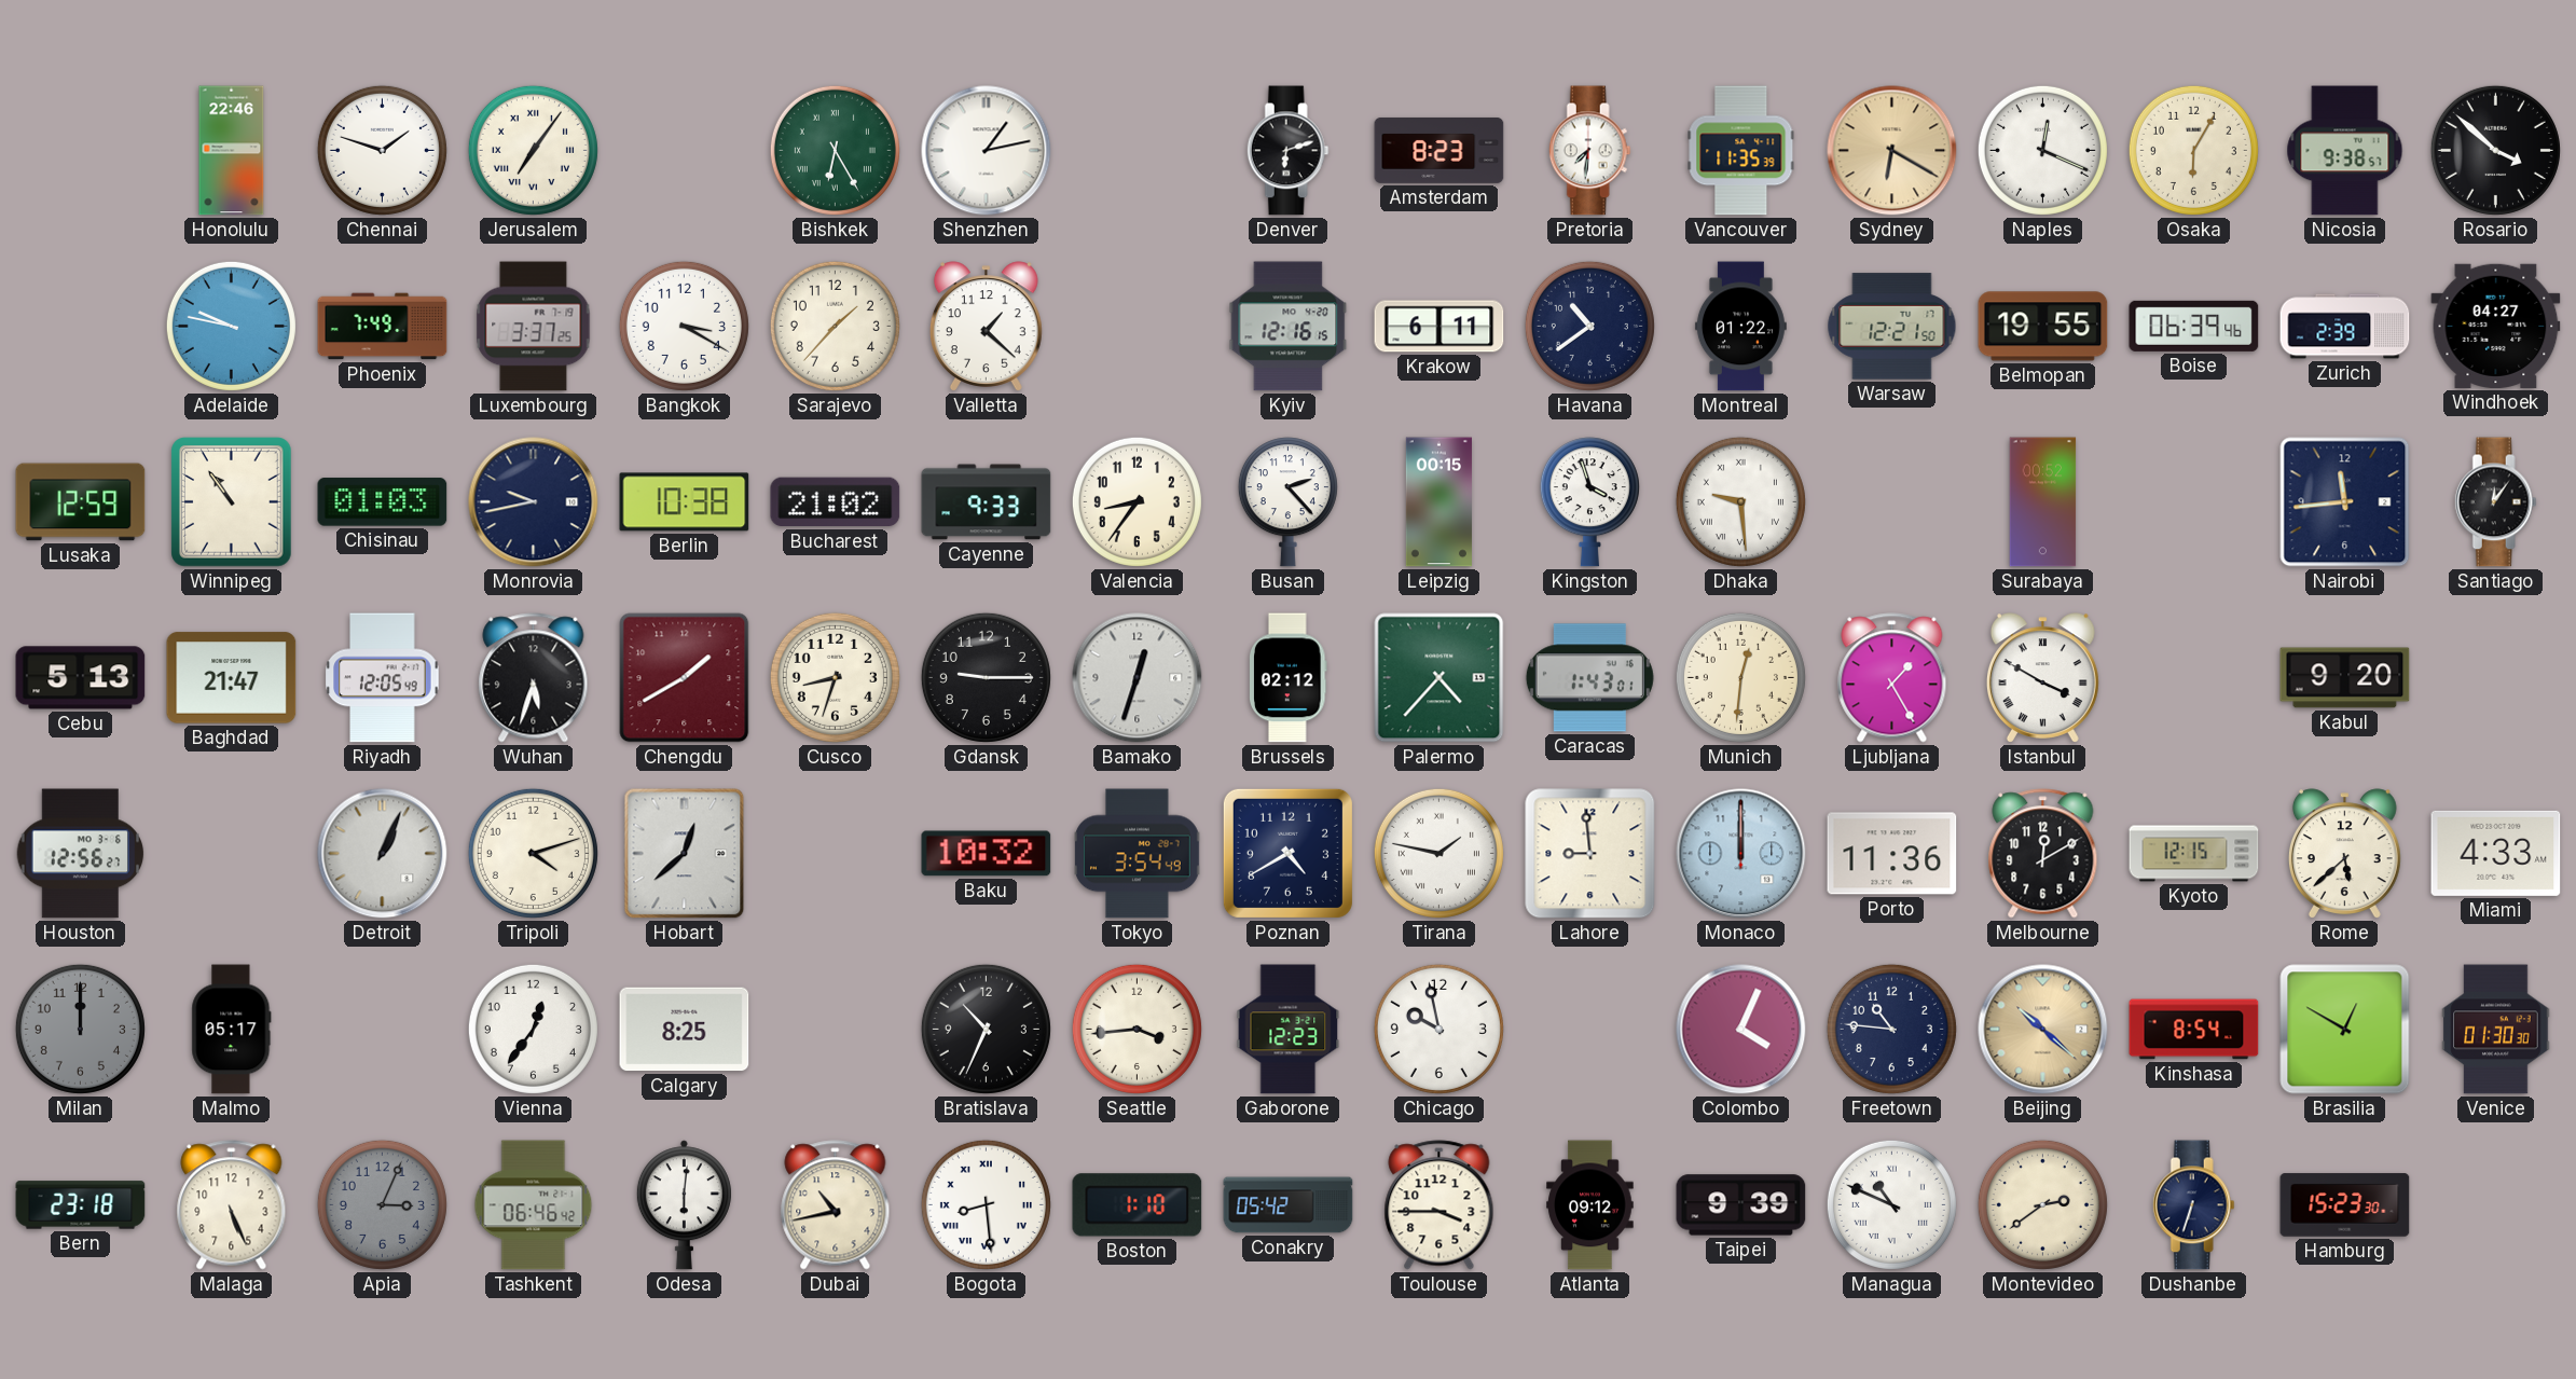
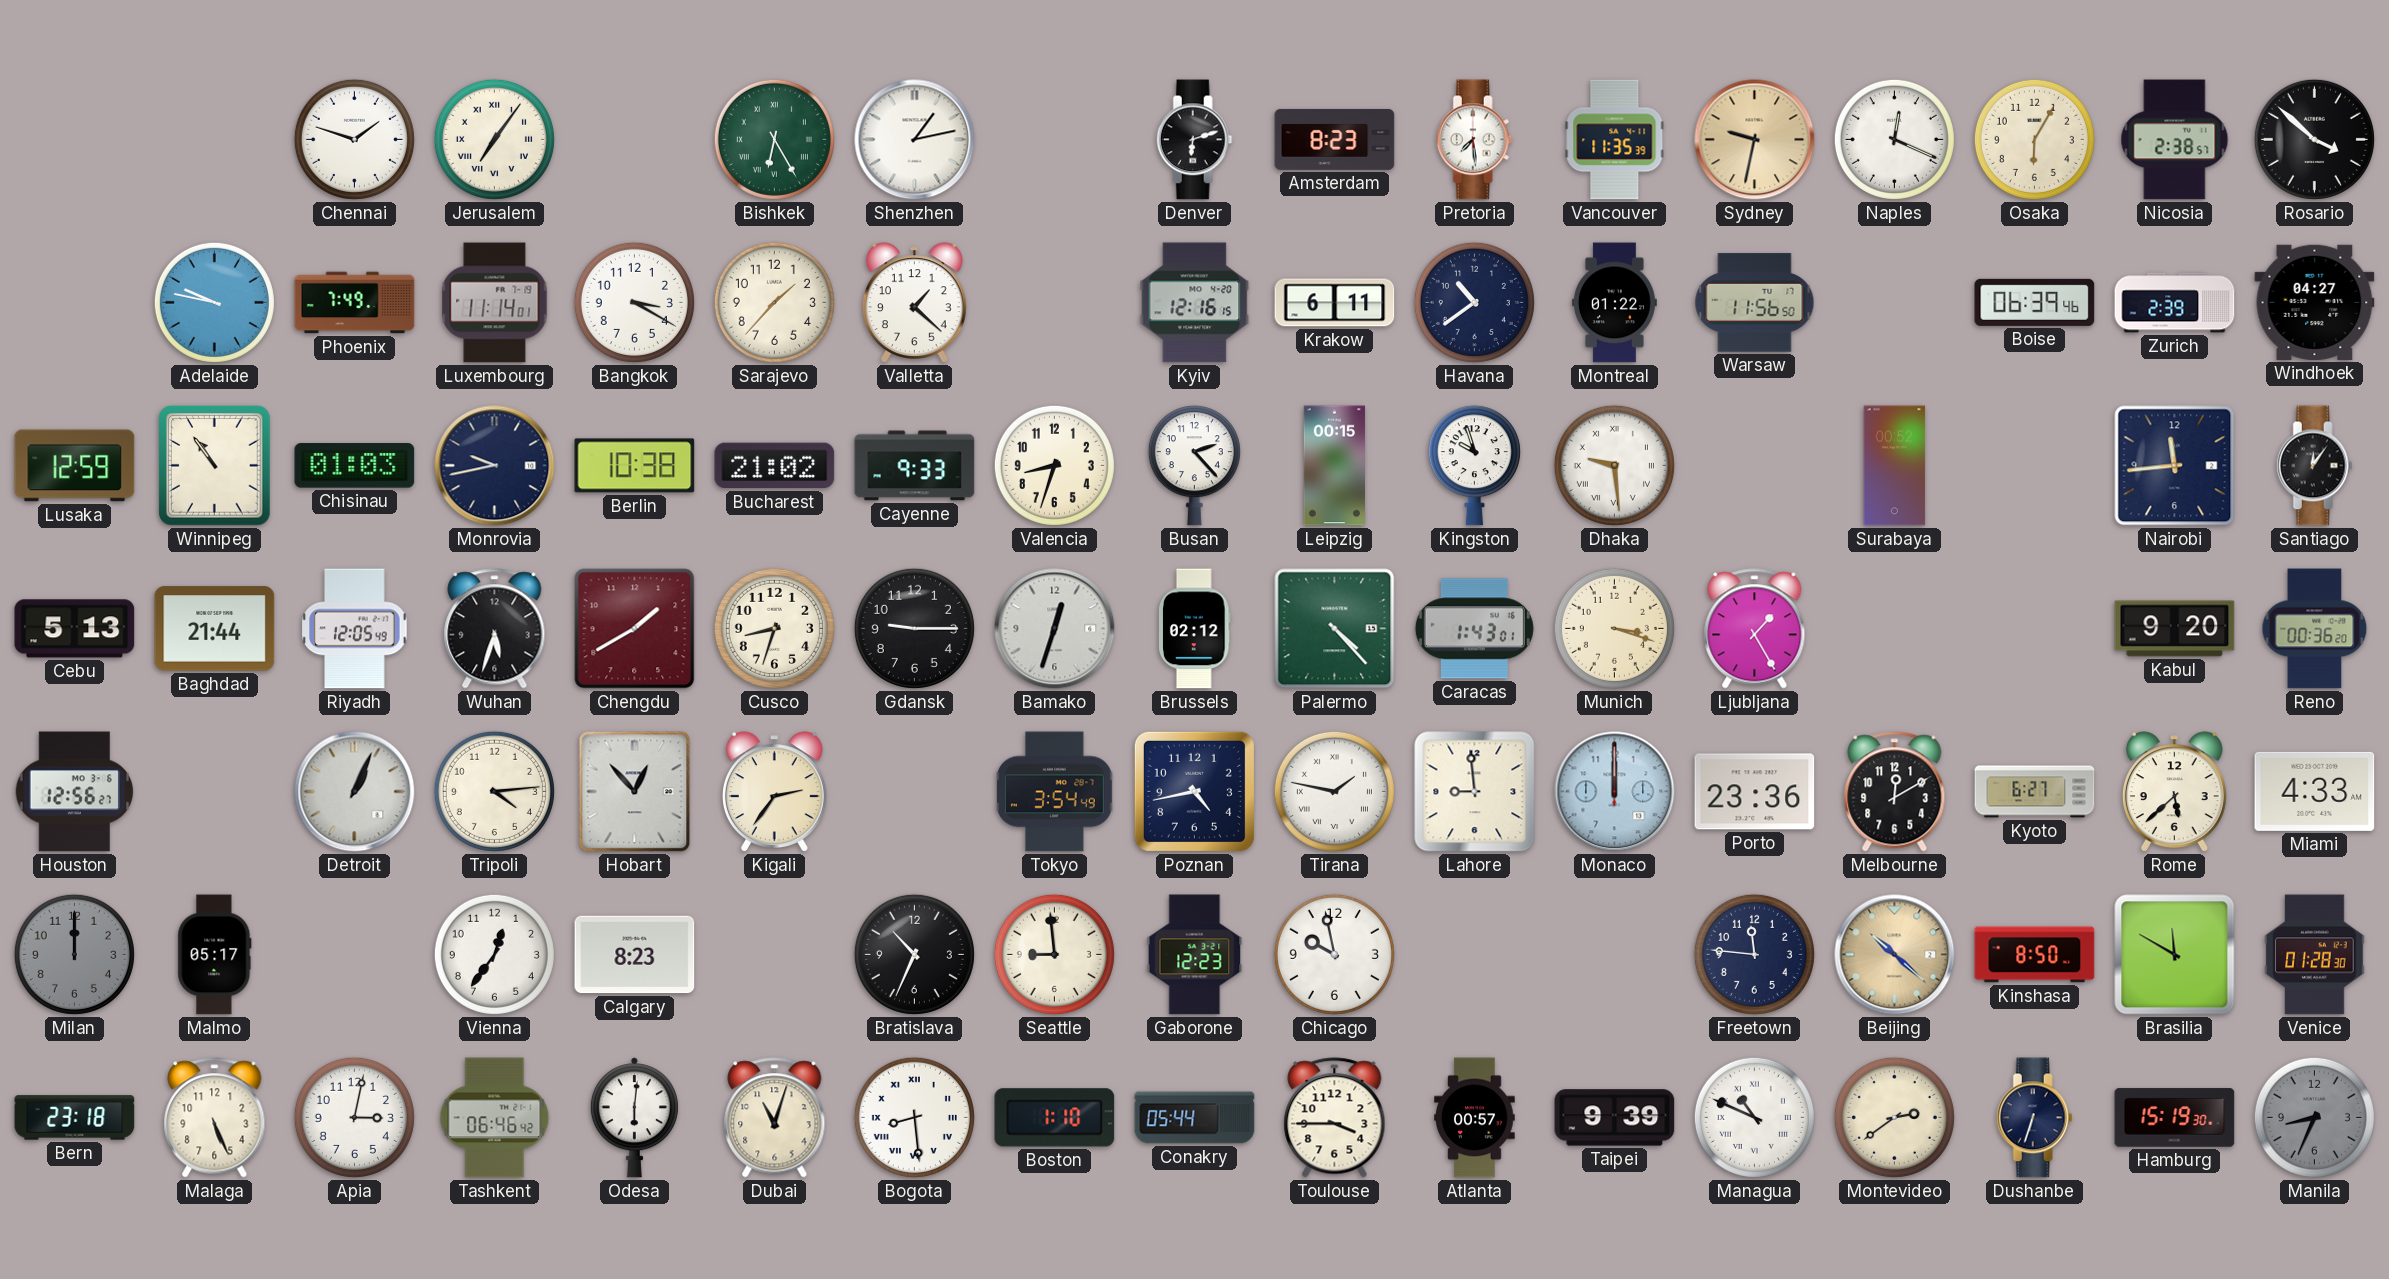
Honolulu: 22:46 -> none
Pretoria: 7:31 -> 7:29
Sydney: 6:20 -> 9:32
Nicosia: 9:38 -> 2:38
Luxembourg: 3:37 -> 11:14
Warsaw: 12:21 -> 11:56
Belmopan: 19:55 -> none
Valencia: 8:36 -> 8:33
Kingston: 3:57 -> 9:57
Baghdad: 21:47 -> 21:44
Palermo: 4:37 -> 4:23
Munich: 12:31 -> 3:18
Istanbul: 3:50 -> none
Reno: none -> 00:36
Tripoli: 4:12 -> 4:14
Hobart: 12:38 -> 12:53
Kigali: none -> 2:36
Baku: 10:32 -> none
Poznan: 4:40 -> 4:43
Porto: 11:36 -> 23:36
Kyoto: 12:15 -> 6:27
Calgary: 8:25 -> 8:23
Seattle: 3:44 -> 8:59
Colombo: 4:04 -> none
Freetown: 10:46 -> 11:46
Kinshasa: 8:54 -> 8:50
Brasilia: 12:50 -> 11:50
Venice: 01:30 -> 01:28
Apia: 3:04 -> 3:02
Apia dial: grey -> white
Dubai: 10:43 -> 11:03
Conakry: 05:42 -> 05:44
Atlanta: 09:12 -> 00:57
Hamburg: 15:23 -> 15:19
Manila: none -> 8:34
